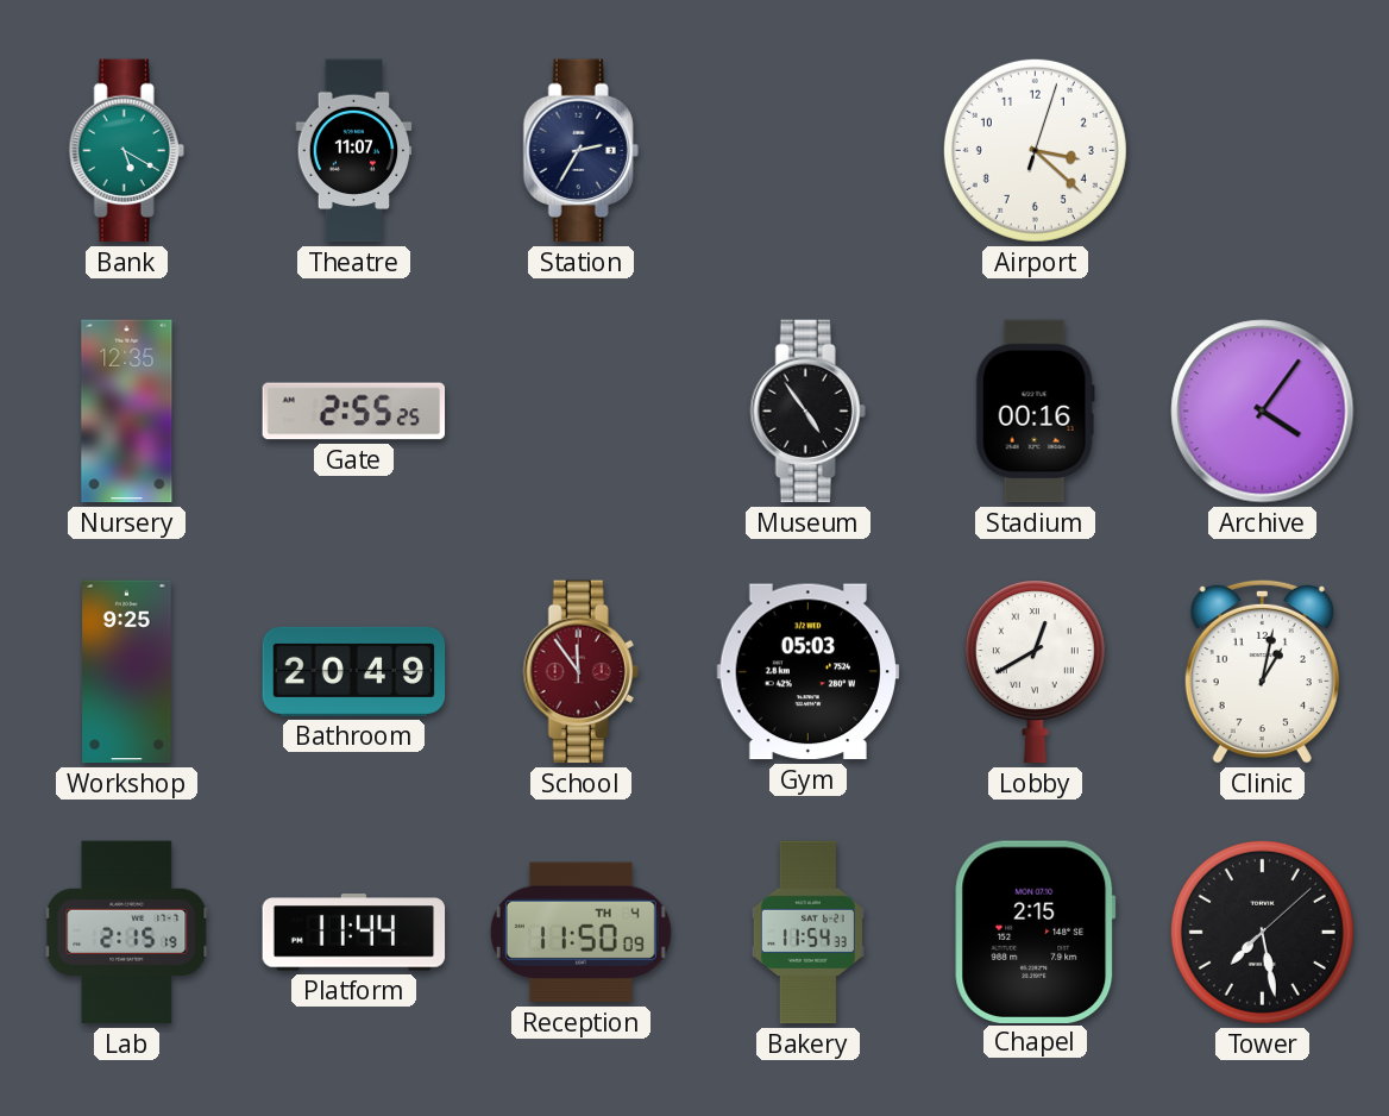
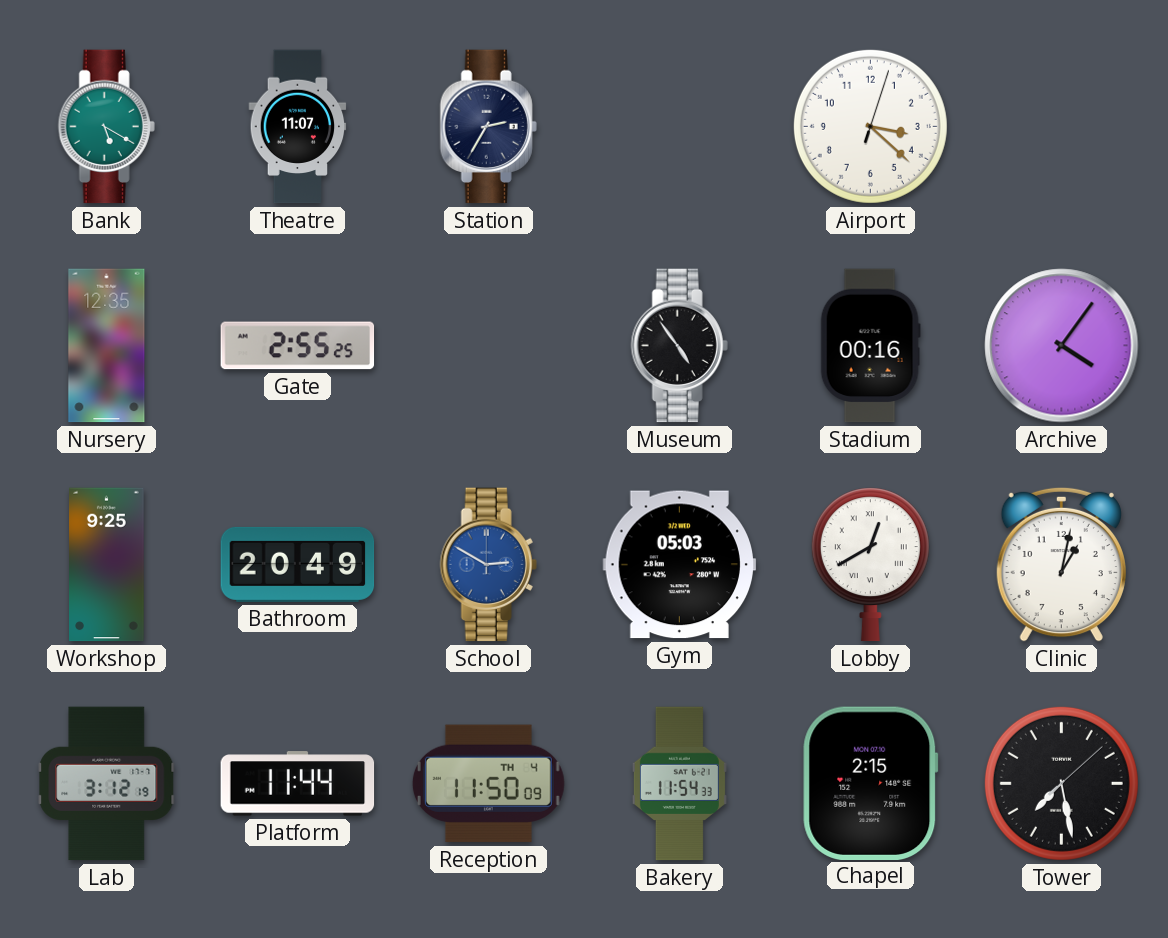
School: 11:54 -> 2:50
School dial: burgundy -> blue
Lab: 2:15 -> 3:12
